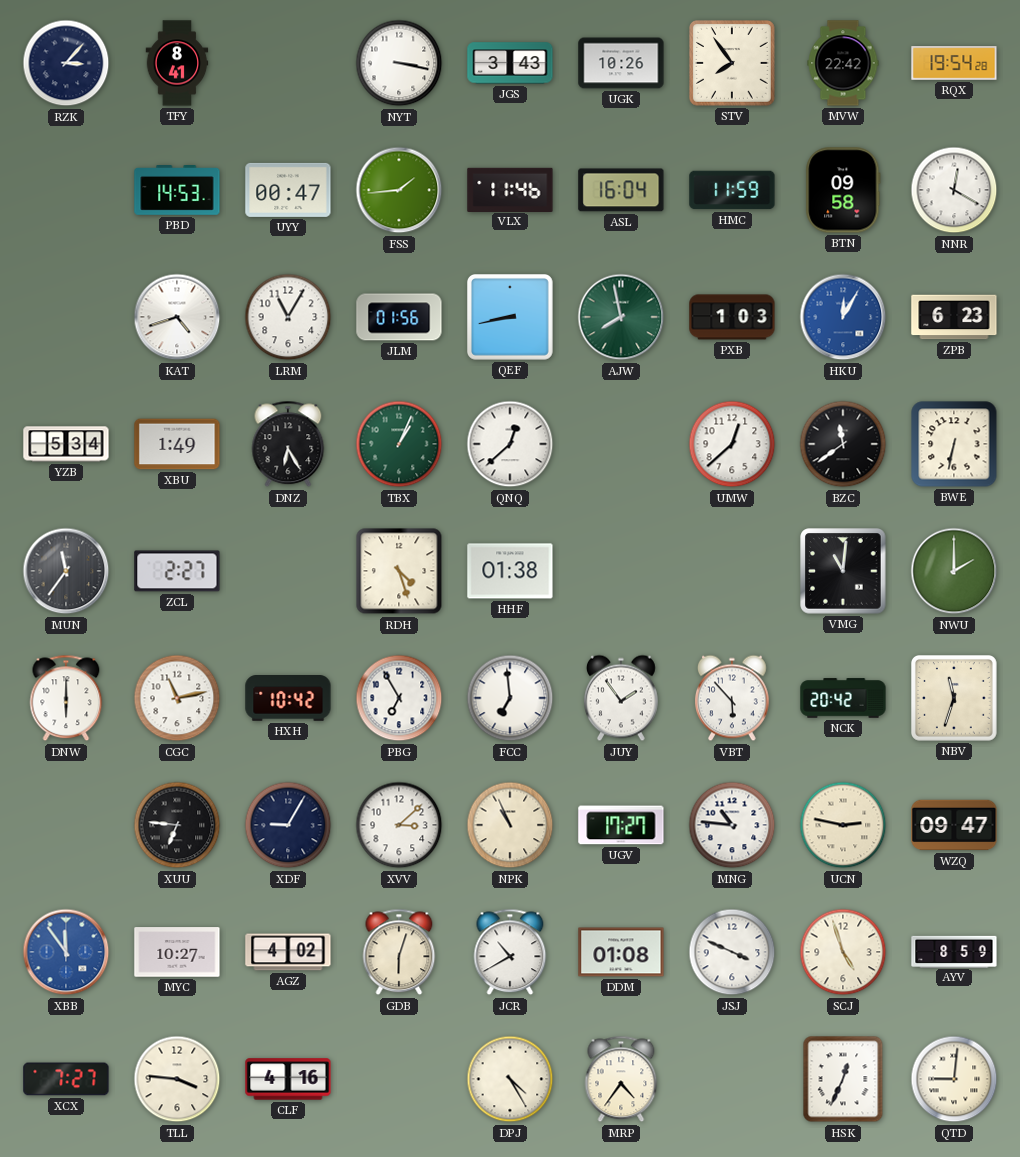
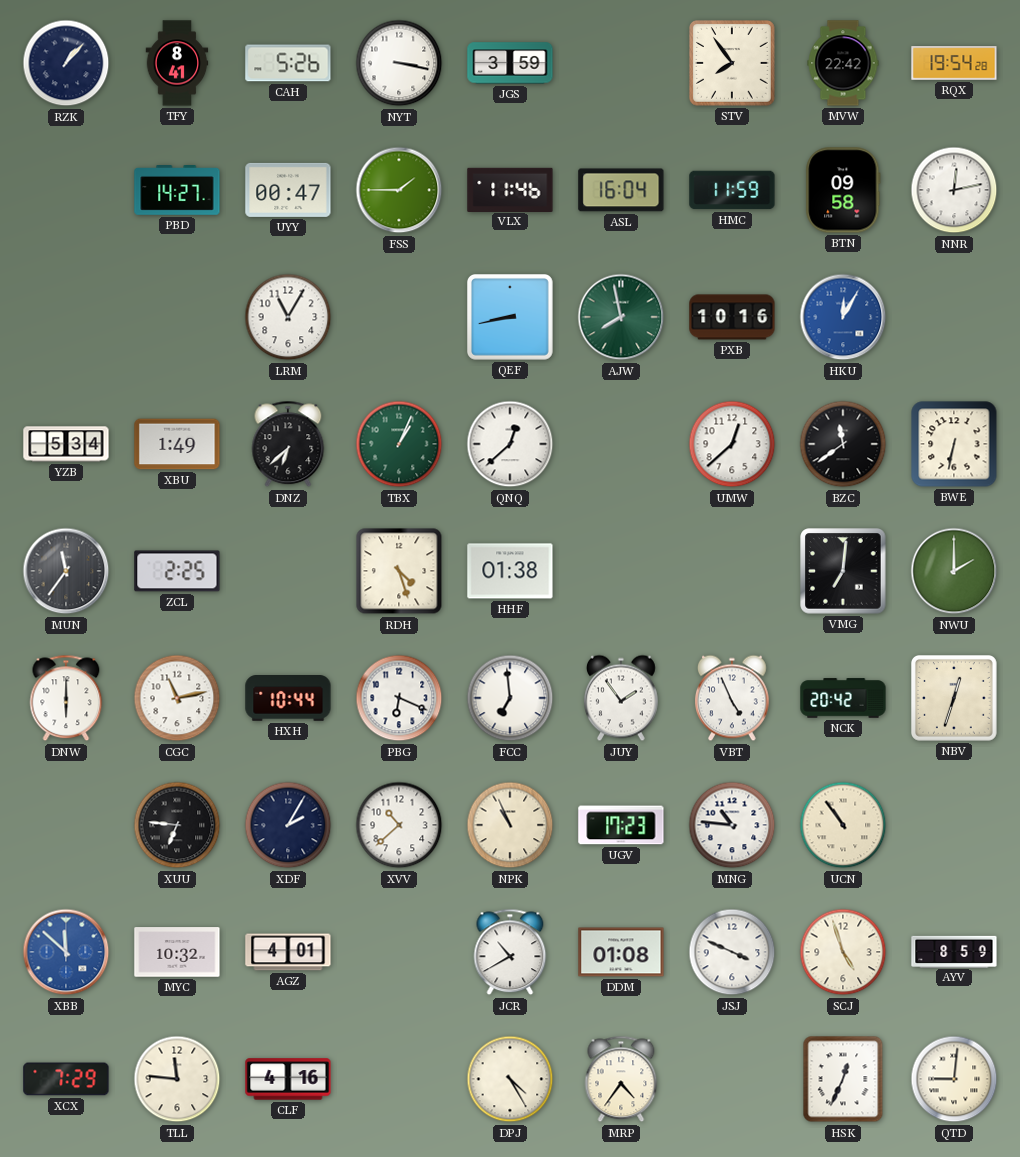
RZK: 3:07 -> 1:07
CAH: none -> 5:26
JGS: 3:43 -> 3:59
UGK: 10:26 -> none
PBD: 14:53 -> 14:27
FSS: 1:44 -> 1:45
NNR: 12:20 -> 12:13
KAT: 4:42 -> none
JLM: 01:56 -> none
PXB: 1:03 -> 10:16
ZPB: 6:23 -> none
DNZ: 6:25 -> 6:38
ZCL: 2:27 -> 2:25
VMG: 11:01 -> 7:01
HXH: 10:42 -> 10:44
PBG: 6:55 -> 6:19
VBT: 5:53 -> 4:56
NBV: 11:33 -> 12:33
XDF: 9:05 -> 2:05
XVV: 3:08 -> 10:38
UGV: 17:27 -> 17:23
UCN: 2:47 -> 10:54
WZQ: 09:47 -> none
XBB: 11:54 -> 11:52
MYC: 10:27 -> 10:32
AGZ: 4:02 -> 4:01
GDB: 6:03 -> none
XCX: 7:27 -> 7:29
TLL: 3:46 -> 11:46
